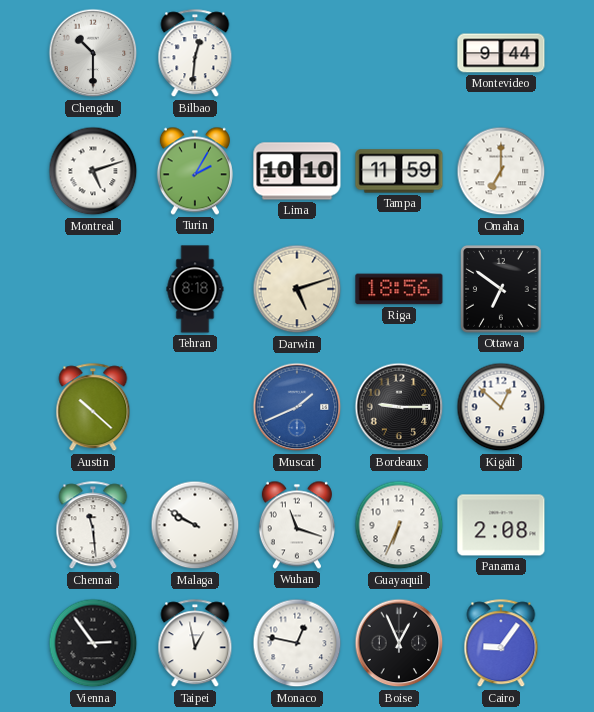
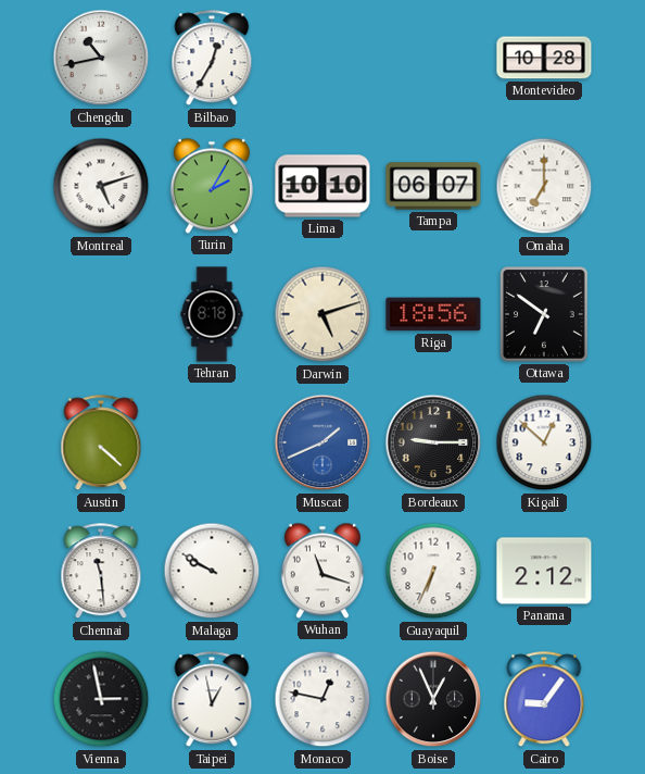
Chengdu: 10:30 -> 10:43
Bilbao: 12:31 -> 12:35
Montevideo: 9:44 -> 10:28
Tampa: 11:59 -> 06:07
Austin: 10:22 -> 4:22
Panama: 2:08 -> 2:12
Vienna: 2:54 -> 2:58
